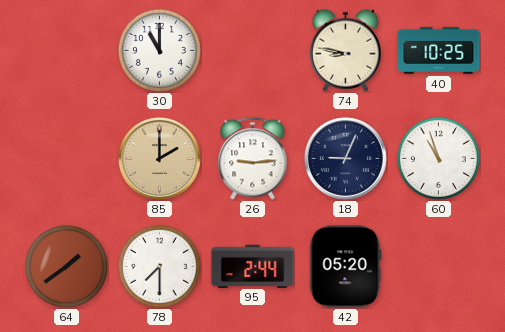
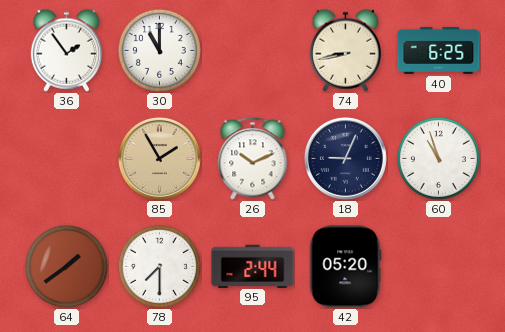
36: none -> 1:54
74: 8:47 -> 8:43
40: 10:25 -> 6:25
85: 2:00 -> 1:55
26: 9:14 -> 10:11
